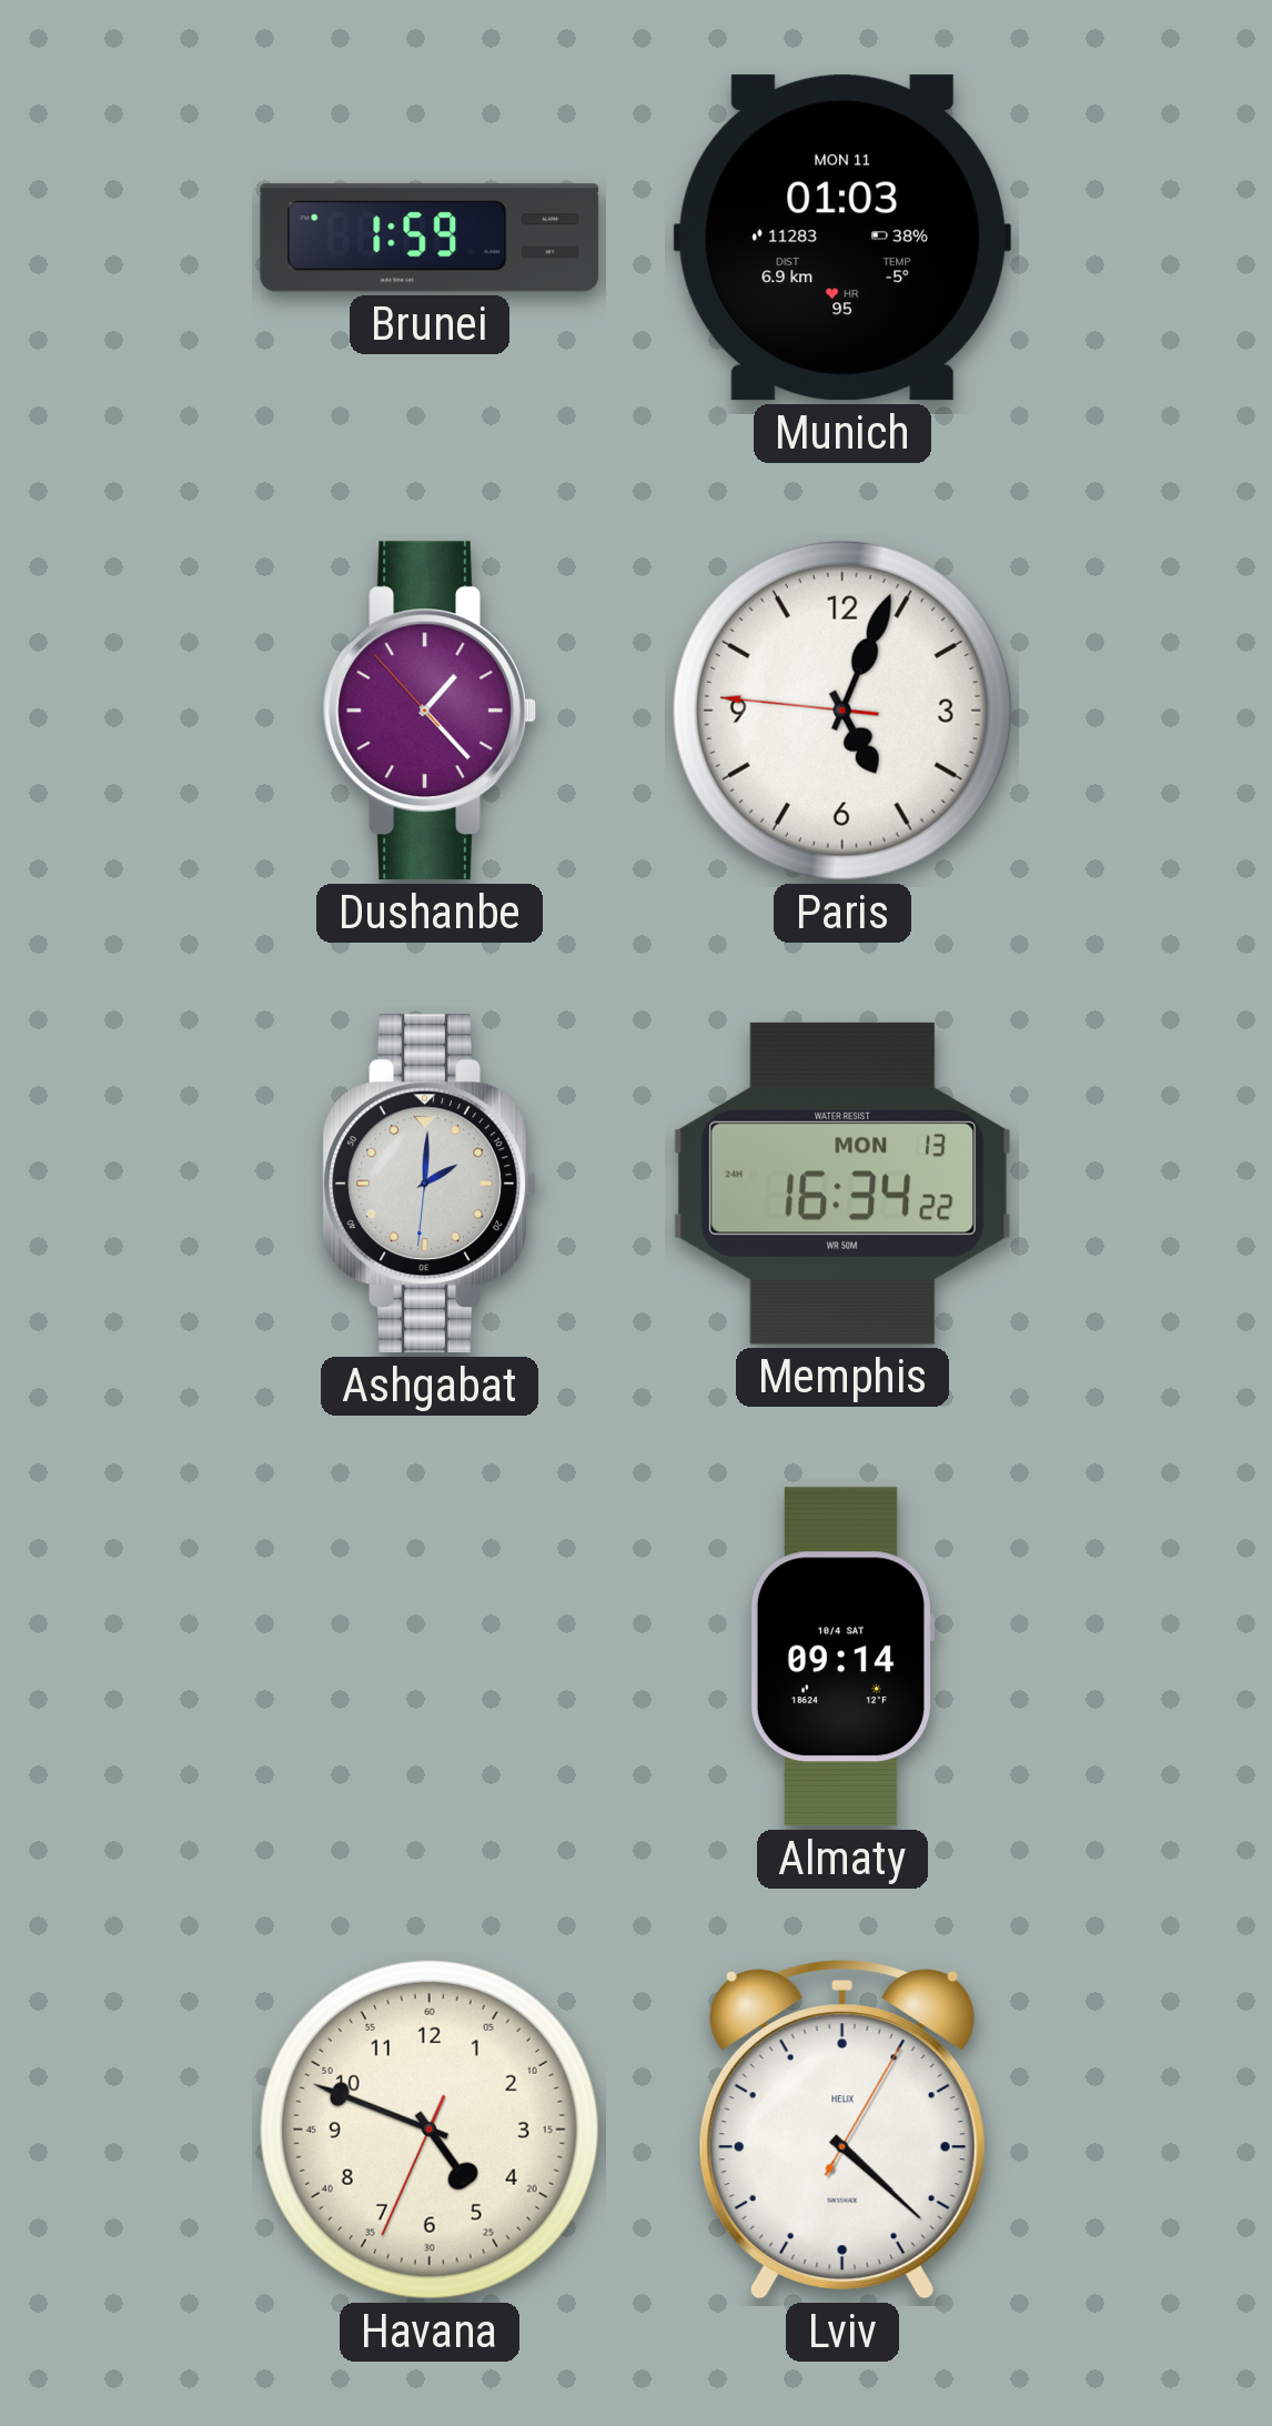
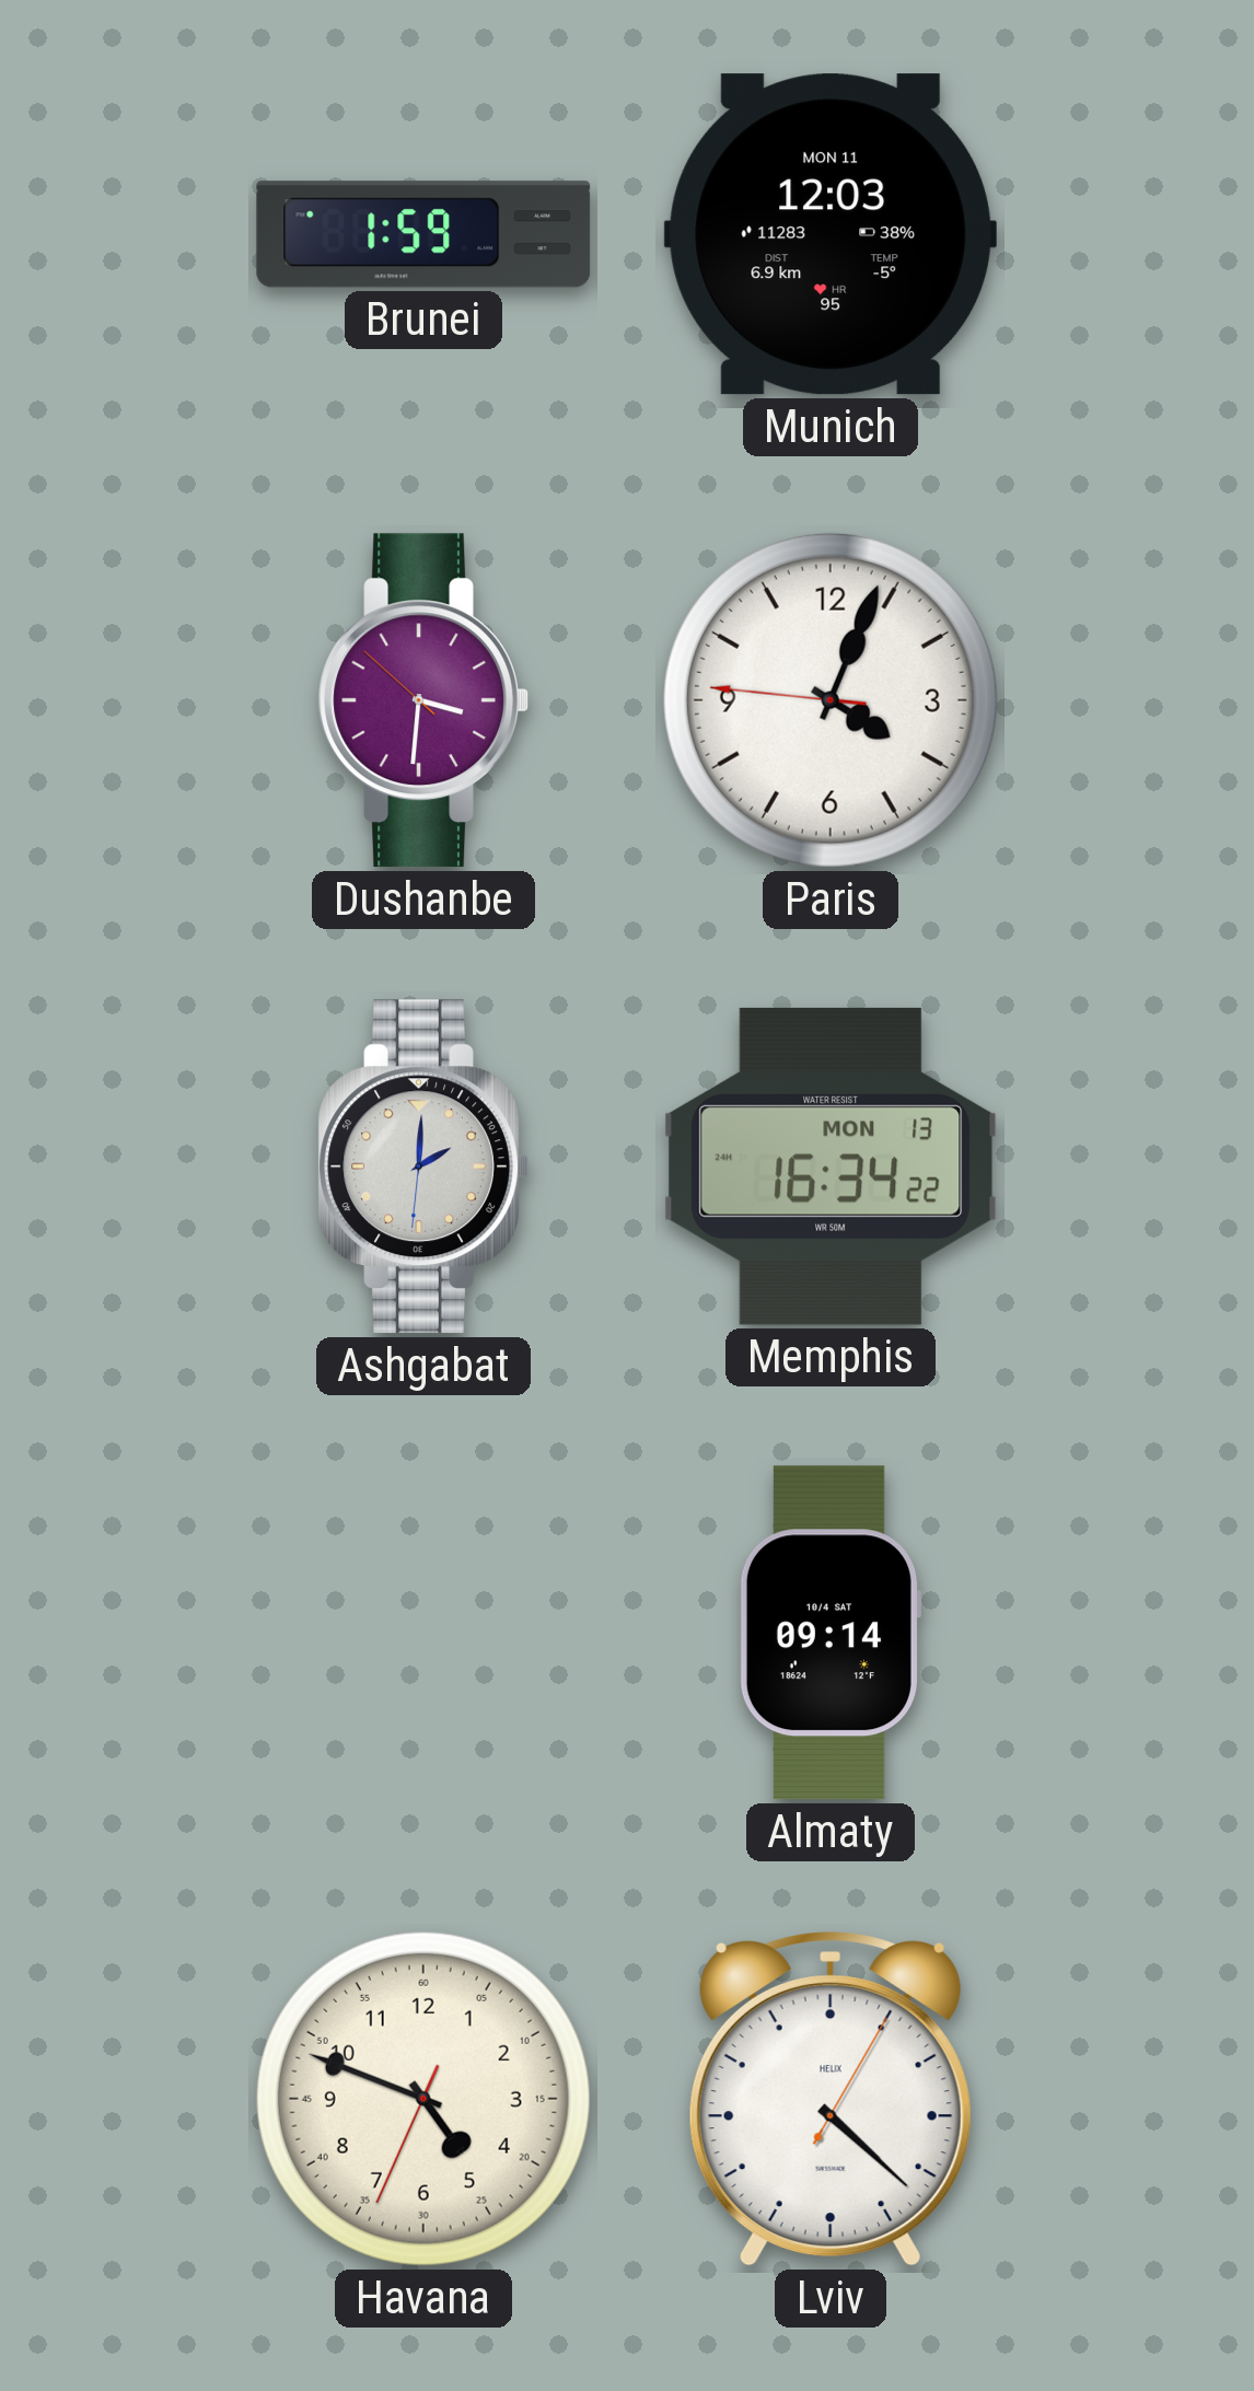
Munich: 01:03 -> 12:03
Dushanbe: 1:22 -> 3:30
Paris: 5:03 -> 4:03
